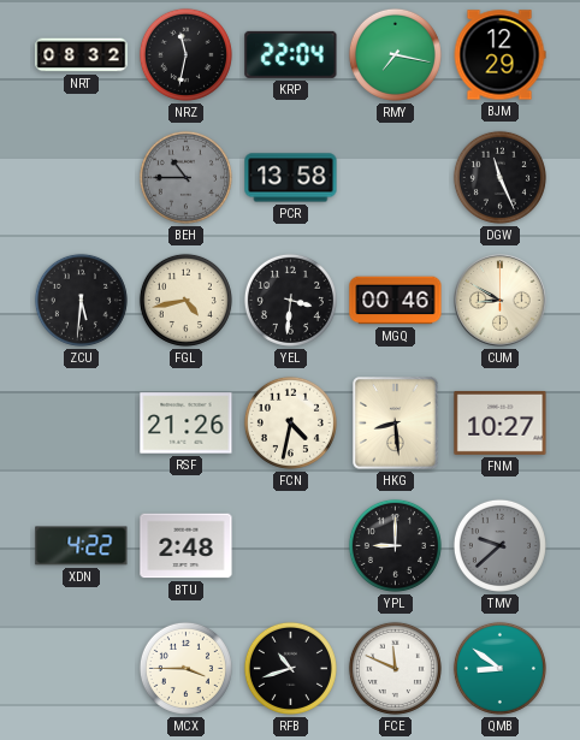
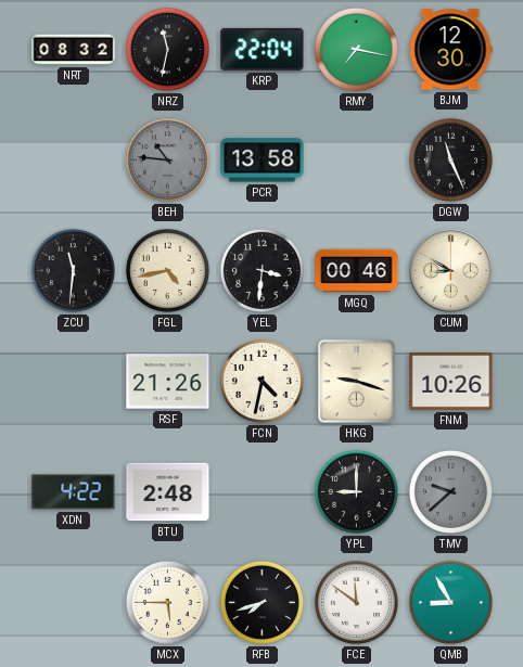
BJM: 12:29 -> 12:30
BEH: 10:45 -> 10:46
ZCU: 5:31 -> 11:31
HKG: 8:29 -> 9:18
FNM: 10:27 -> 10:26
MCX: 3:45 -> 5:45
RFB: 10:42 -> 7:42
FCE: 11:49 -> 11:51
QMB: 8:51 -> 8:55
